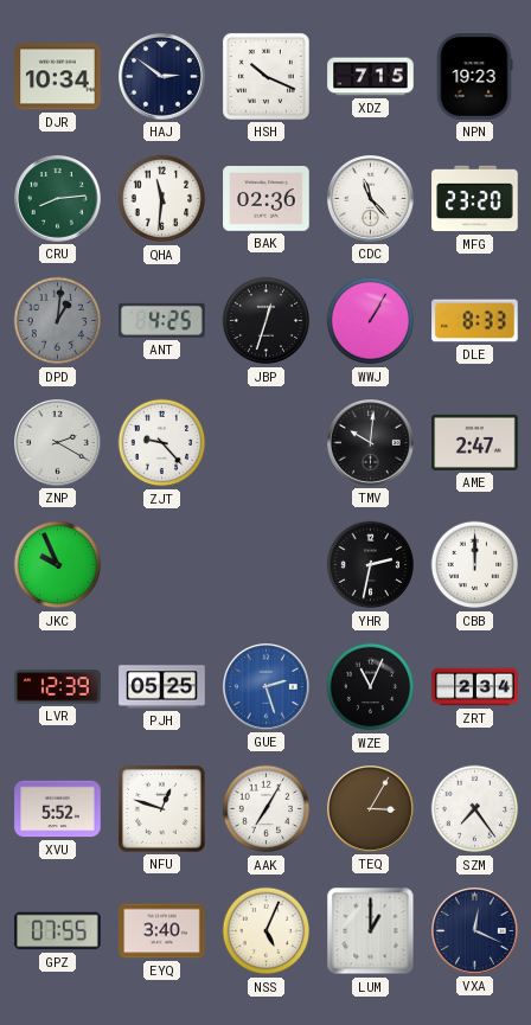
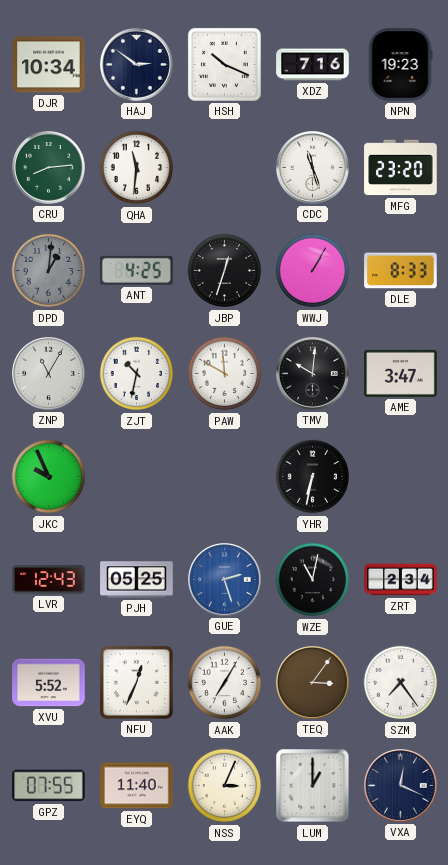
XDZ: 7:15 -> 7:16
BAK: 02:36 -> none
CDC: 11:23 -> 11:27
ZNP: 2:20 -> 11:05
ZJT: 9:23 -> 10:32
PAW: none -> 11:50
AME: 2:47 -> 3:47
YHR: 2:32 -> 6:32
CBB: 12:00 -> none
LVR: 12:39 -> 12:43
WZE: 11:04 -> 11:02
NFU: 12:48 -> 12:34
TEQ: 3:05 -> 3:06
EYQ: 3:40 -> 11:40
NSS: 5:04 -> 3:04
